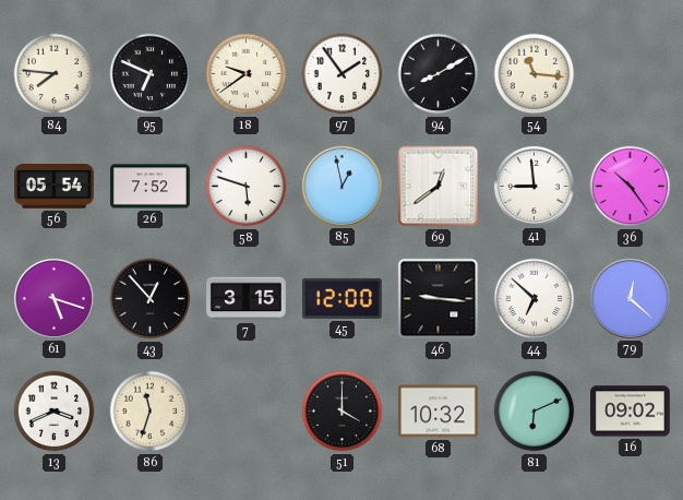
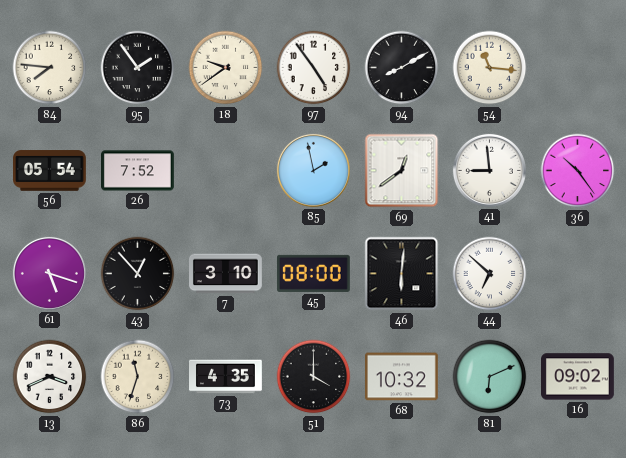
95: 6:49 -> 1:54
97: 1:54 -> 4:54
58: 5:48 -> none
85: 12:58 -> 1:58
7: 3:15 -> 3:10
45: 12:00 -> 08:00
46: 9:16 -> 6:01
79: 12:22 -> none
73: none -> 4:35
